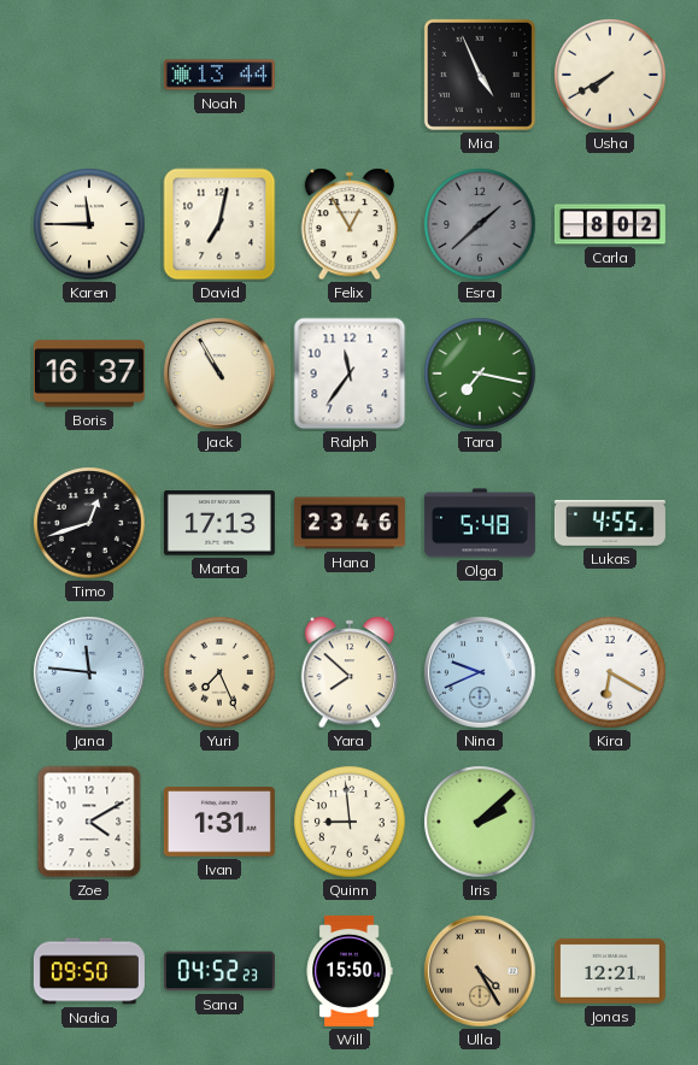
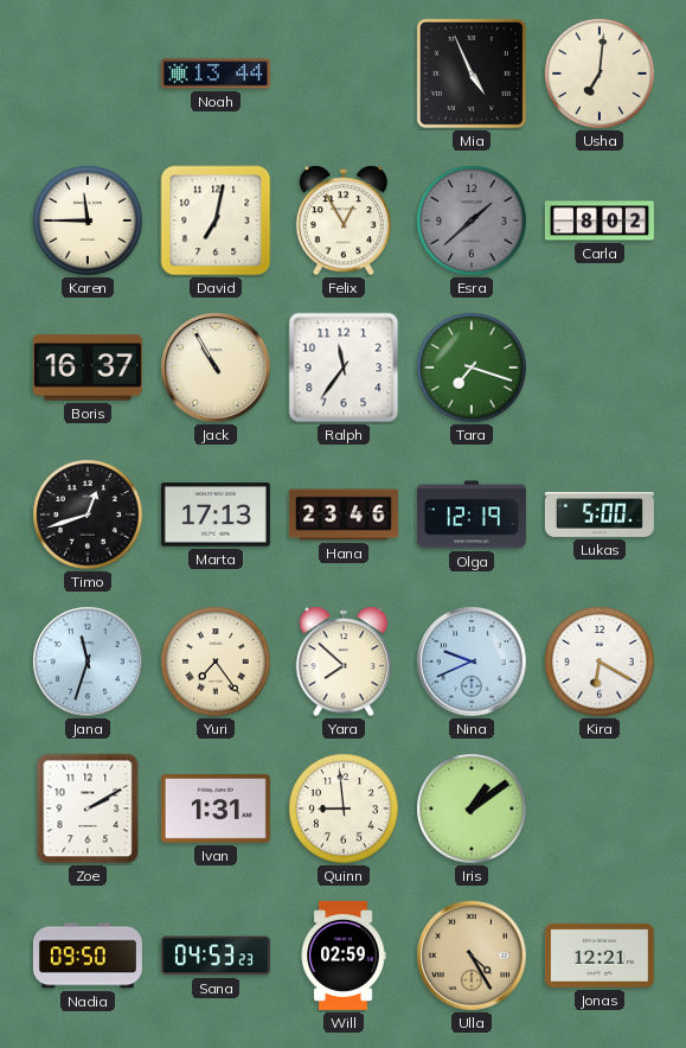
Usha: 7:40 -> 7:01
Tara: 7:17 -> 7:18
Olga: 5:48 -> 12:19
Lukas: 4:55 -> 5:00
Jana: 11:46 -> 11:33
Yuri: 7:26 -> 7:24
Zoe: 4:10 -> 2:10
Iris: 2:08 -> 1:09
Sana: 04:52 -> 04:53
Will: 15:50 -> 02:59
